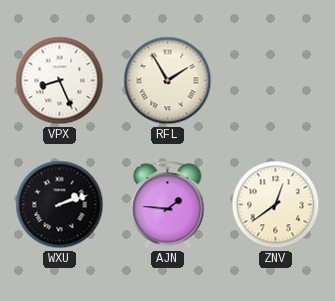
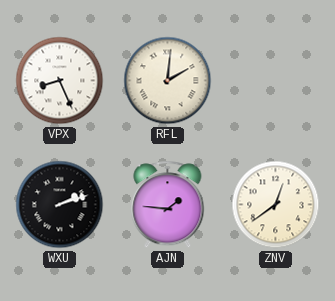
RFL: 1:55 -> 2:01
